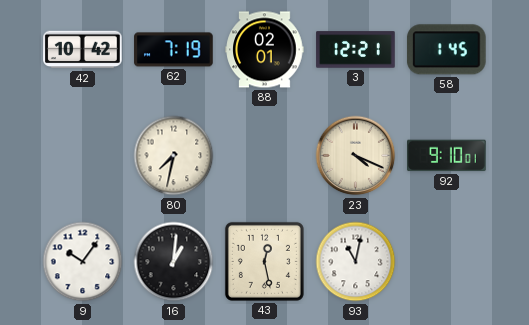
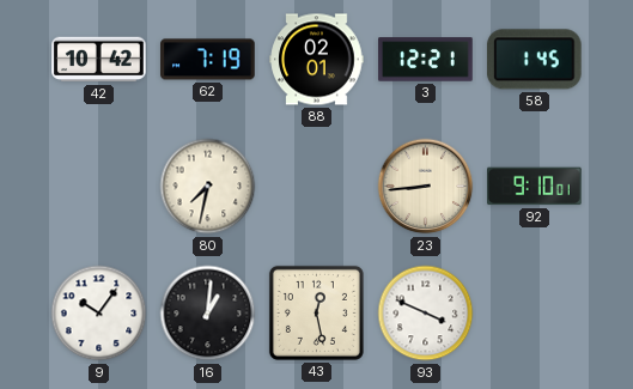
23: 4:19 -> 8:44
93: 11:02 -> 3:49
